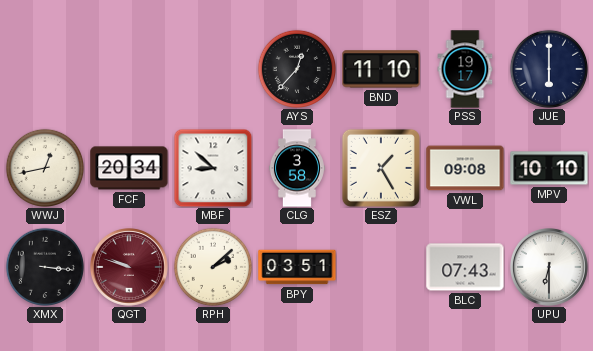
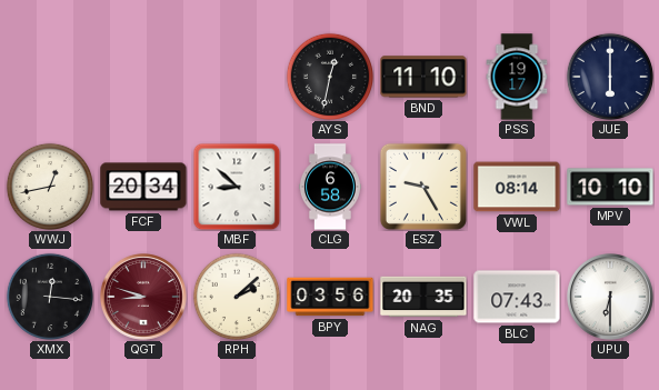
AYS: 12:37 -> 12:32
CLG: 3:58 -> 6:58
ESZ: 1:25 -> 9:25
VWL: 09:08 -> 08:14
XMX: 3:16 -> 12:16
QGT: 9:48 -> 8:48
BPY: 03:51 -> 03:56
NAG: none -> 20:35
